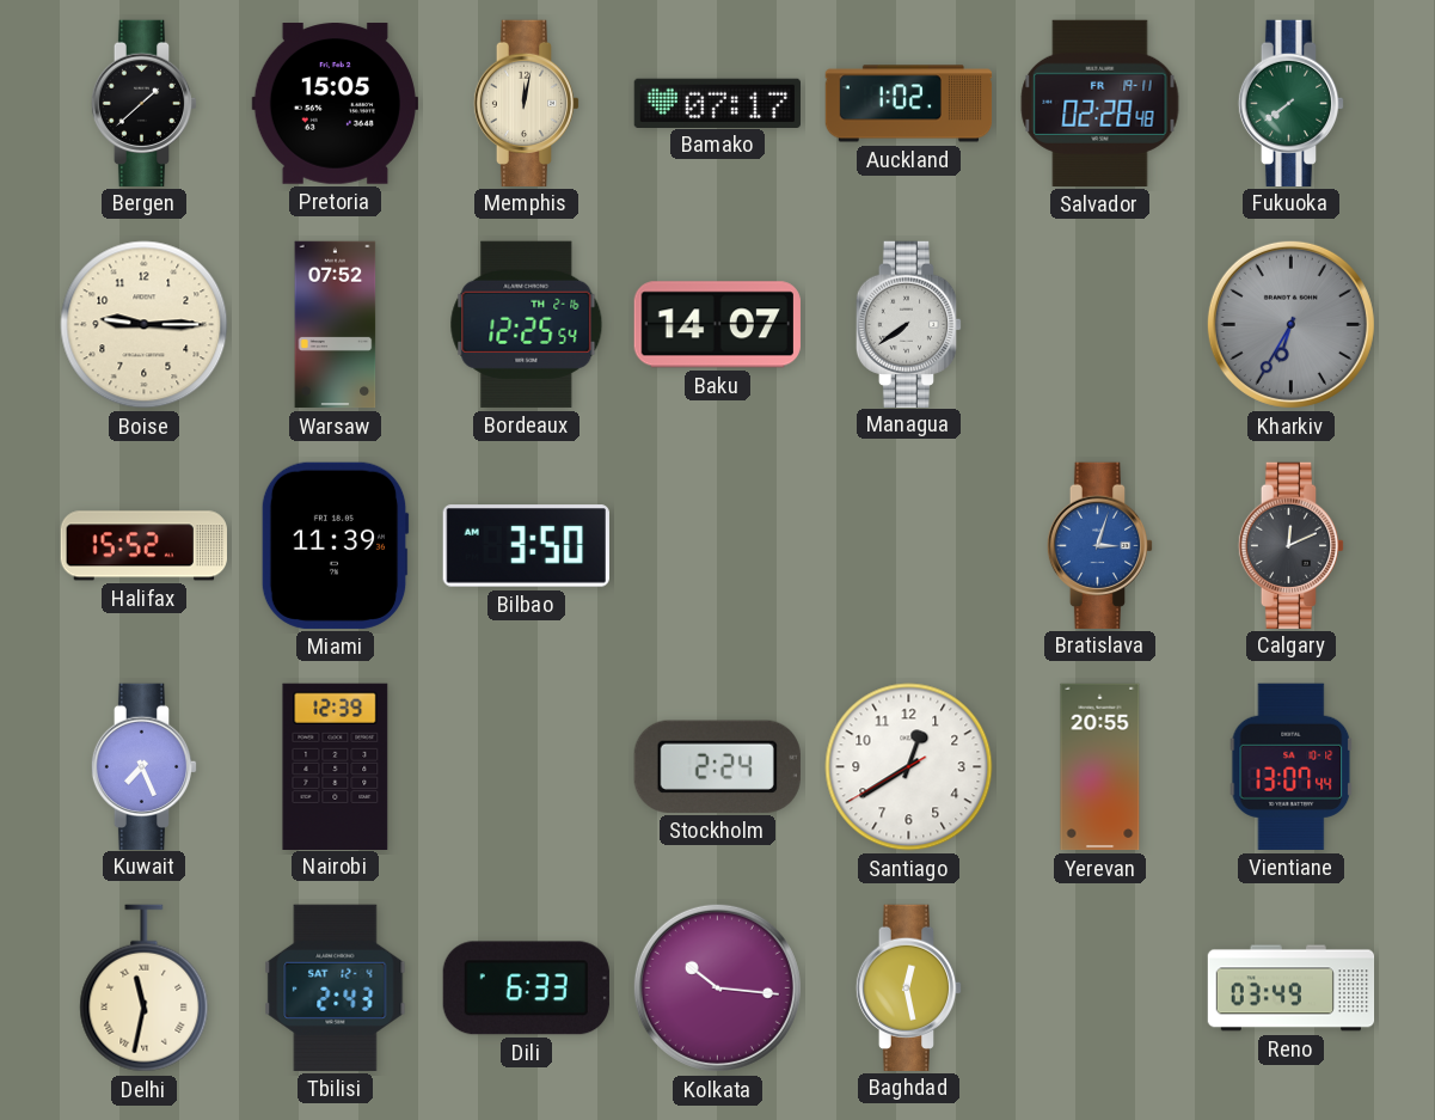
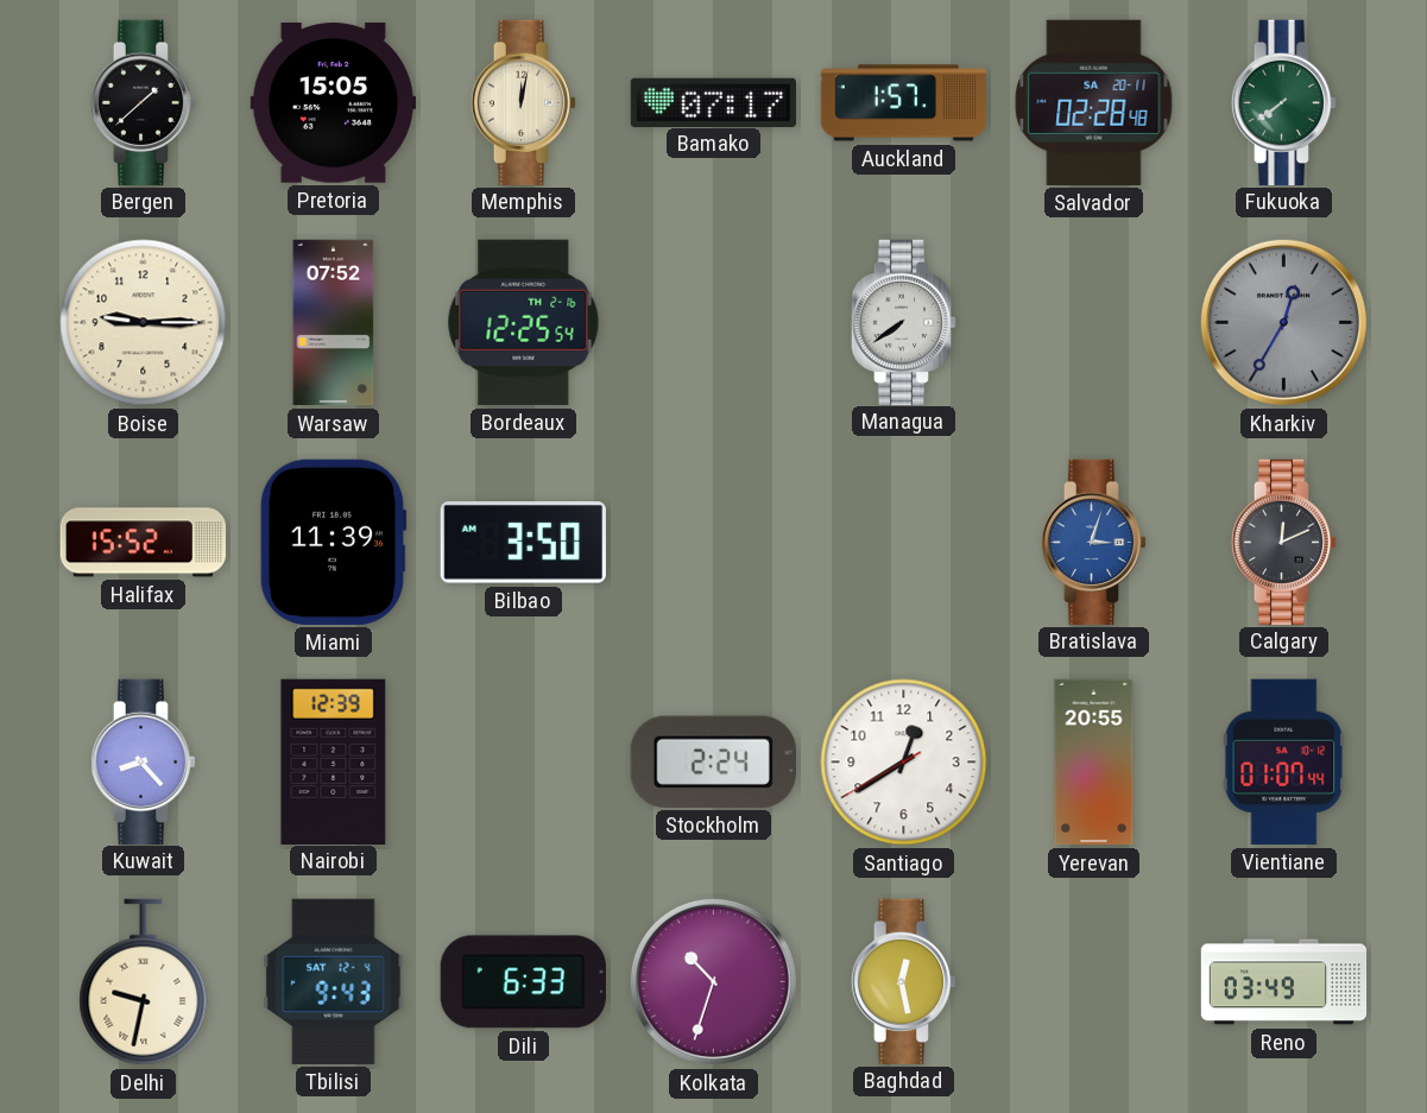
Auckland: 1:02 -> 1:57
Salvador date: FR 19-11 -> SA 20-11
Baku: 14:07 -> none
Kharkiv: 6:35 -> 12:35
Kuwait: 7:26 -> 8:23
Vientiane: 13:07 -> 01:07
Delhi: 11:32 -> 9:32
Tbilisi: 2:43 -> 9:43
Kolkata: 10:16 -> 10:33
